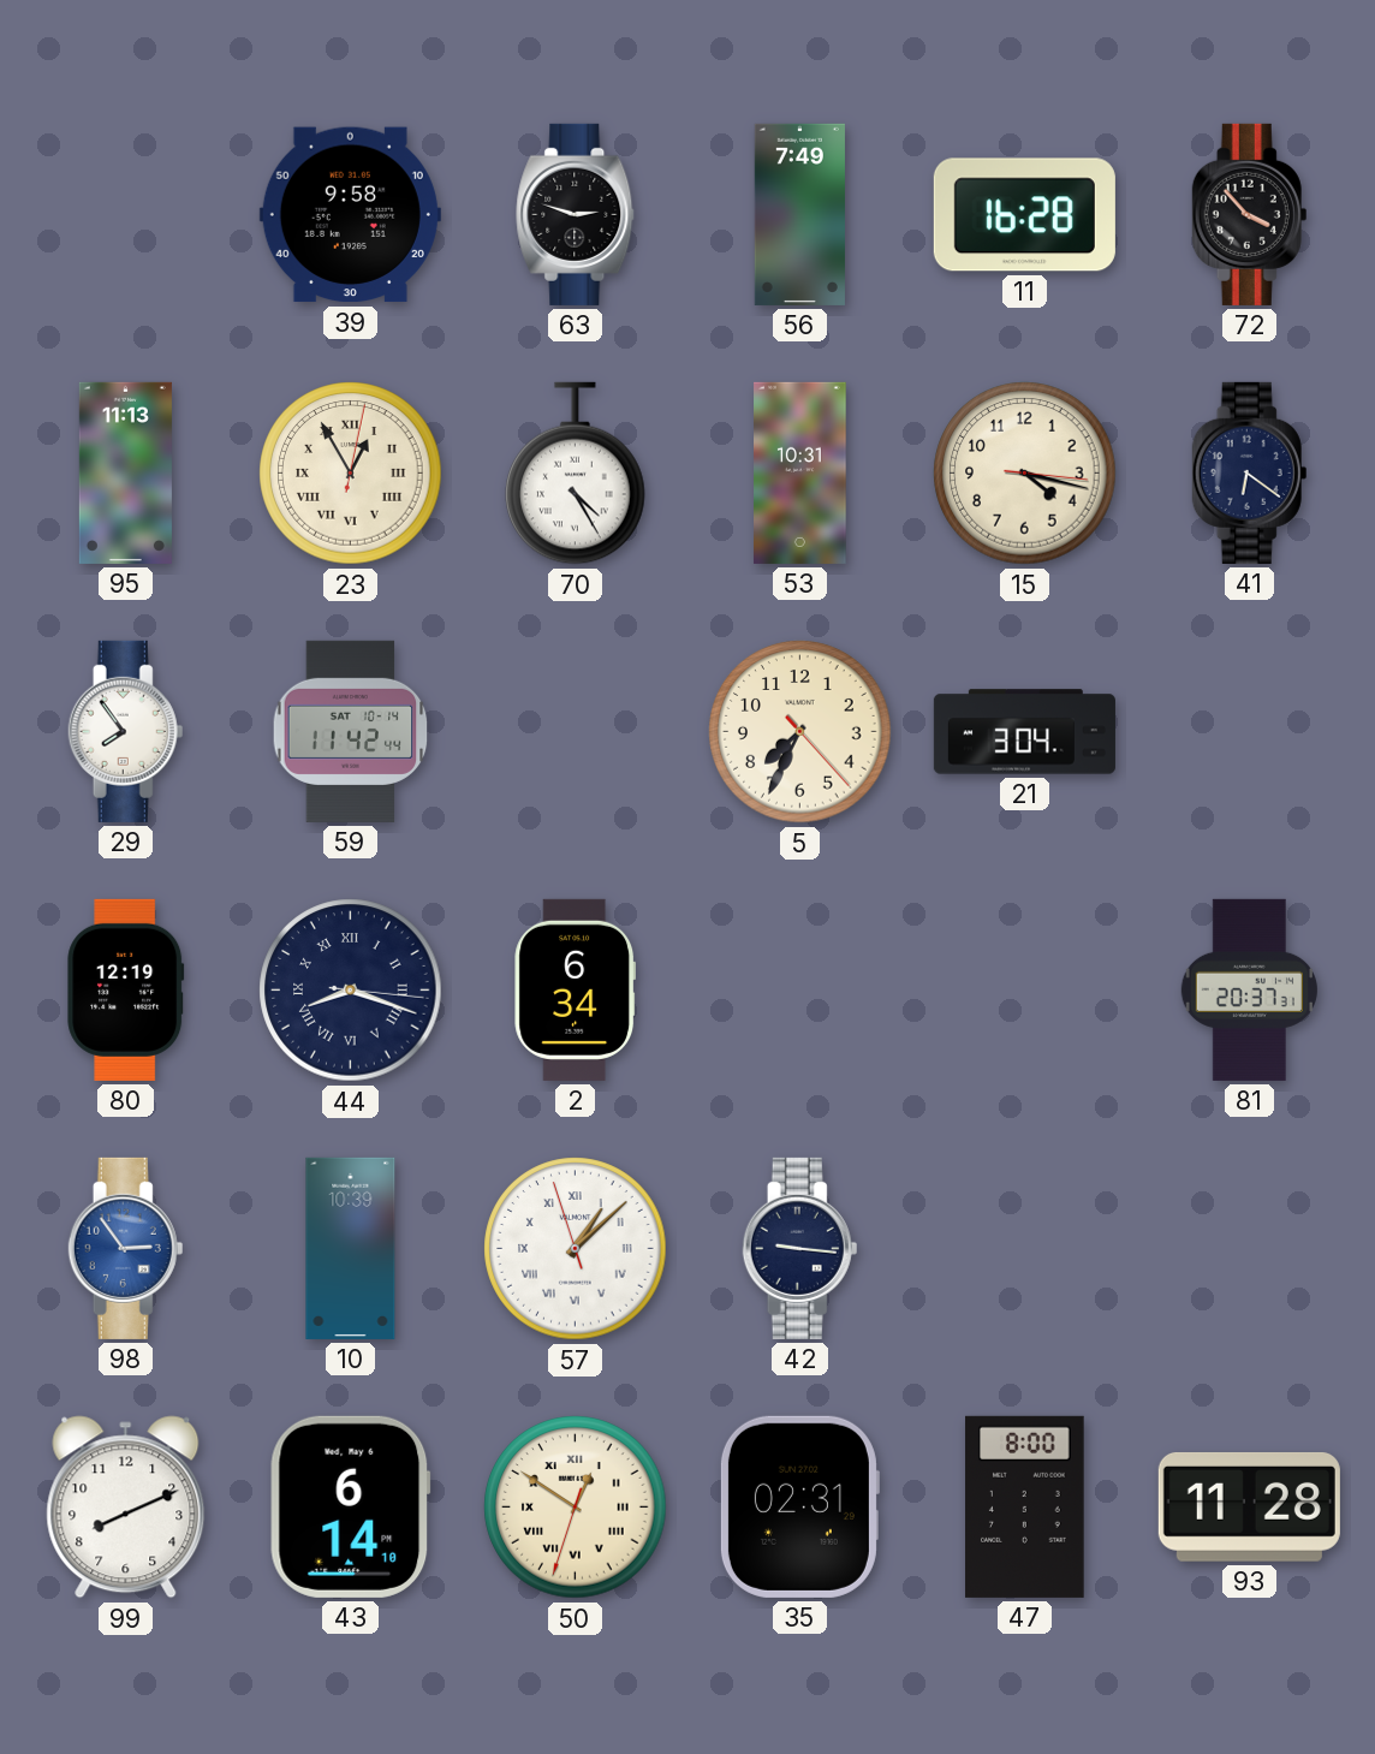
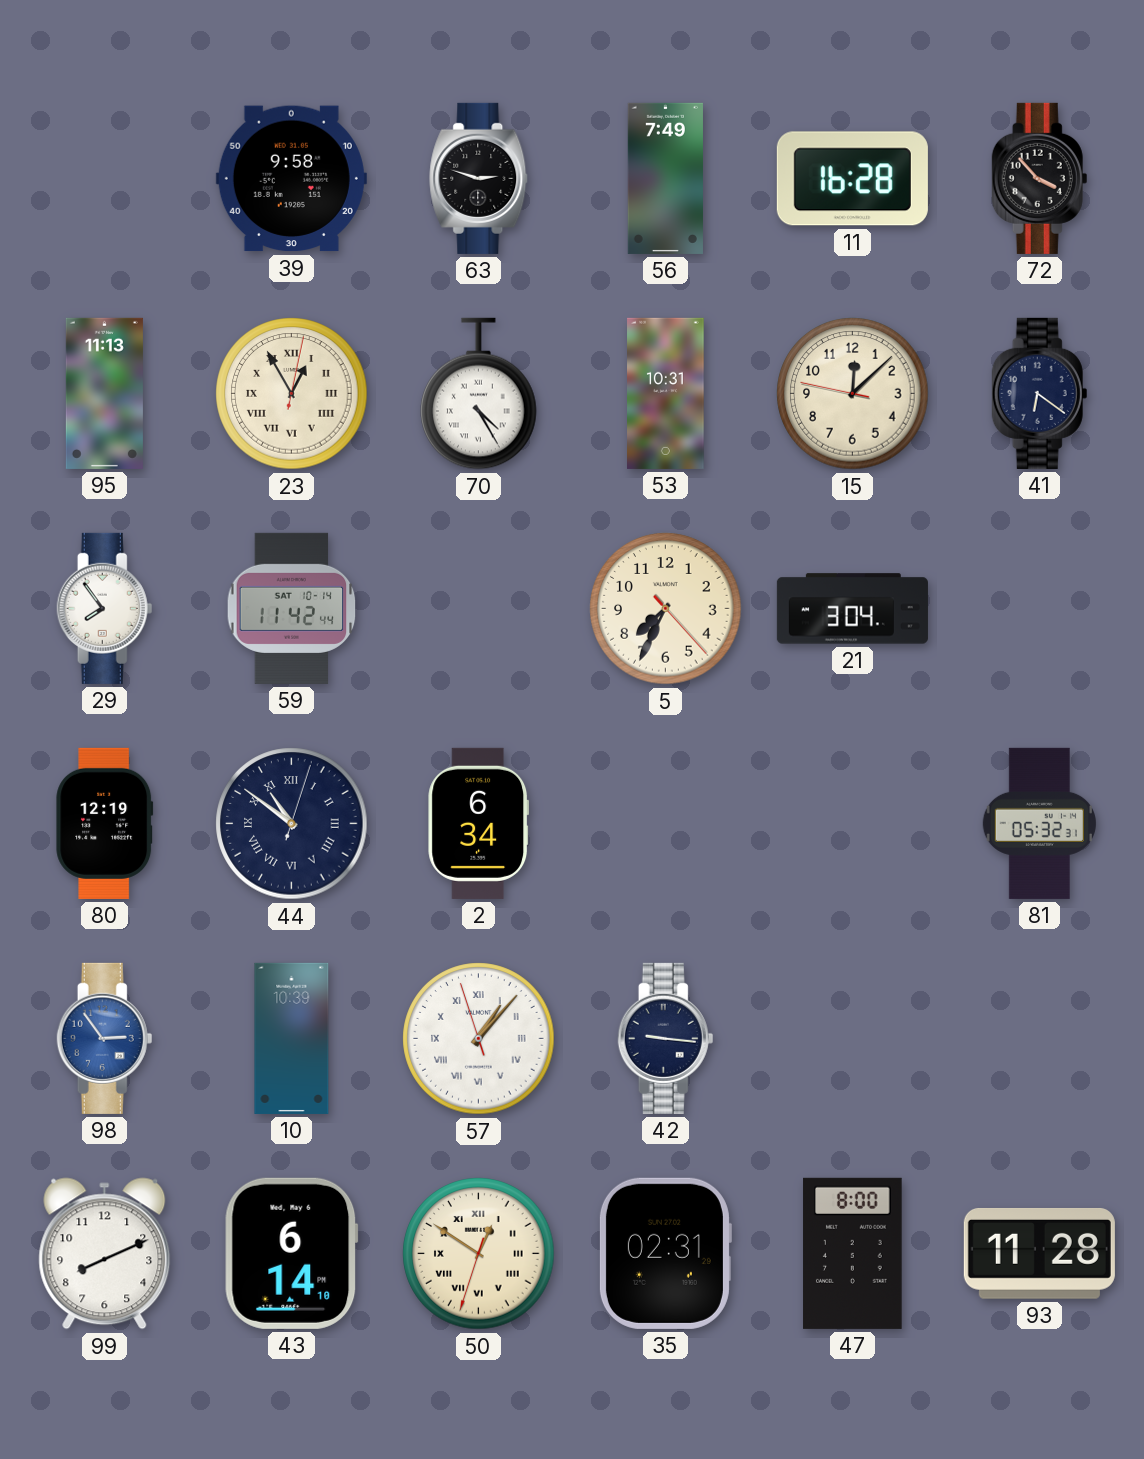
15: 4:17 -> 12:07
44: 8:18 -> 10:51
81: 20:37 -> 05:32
57: 1:07 -> 1:06
